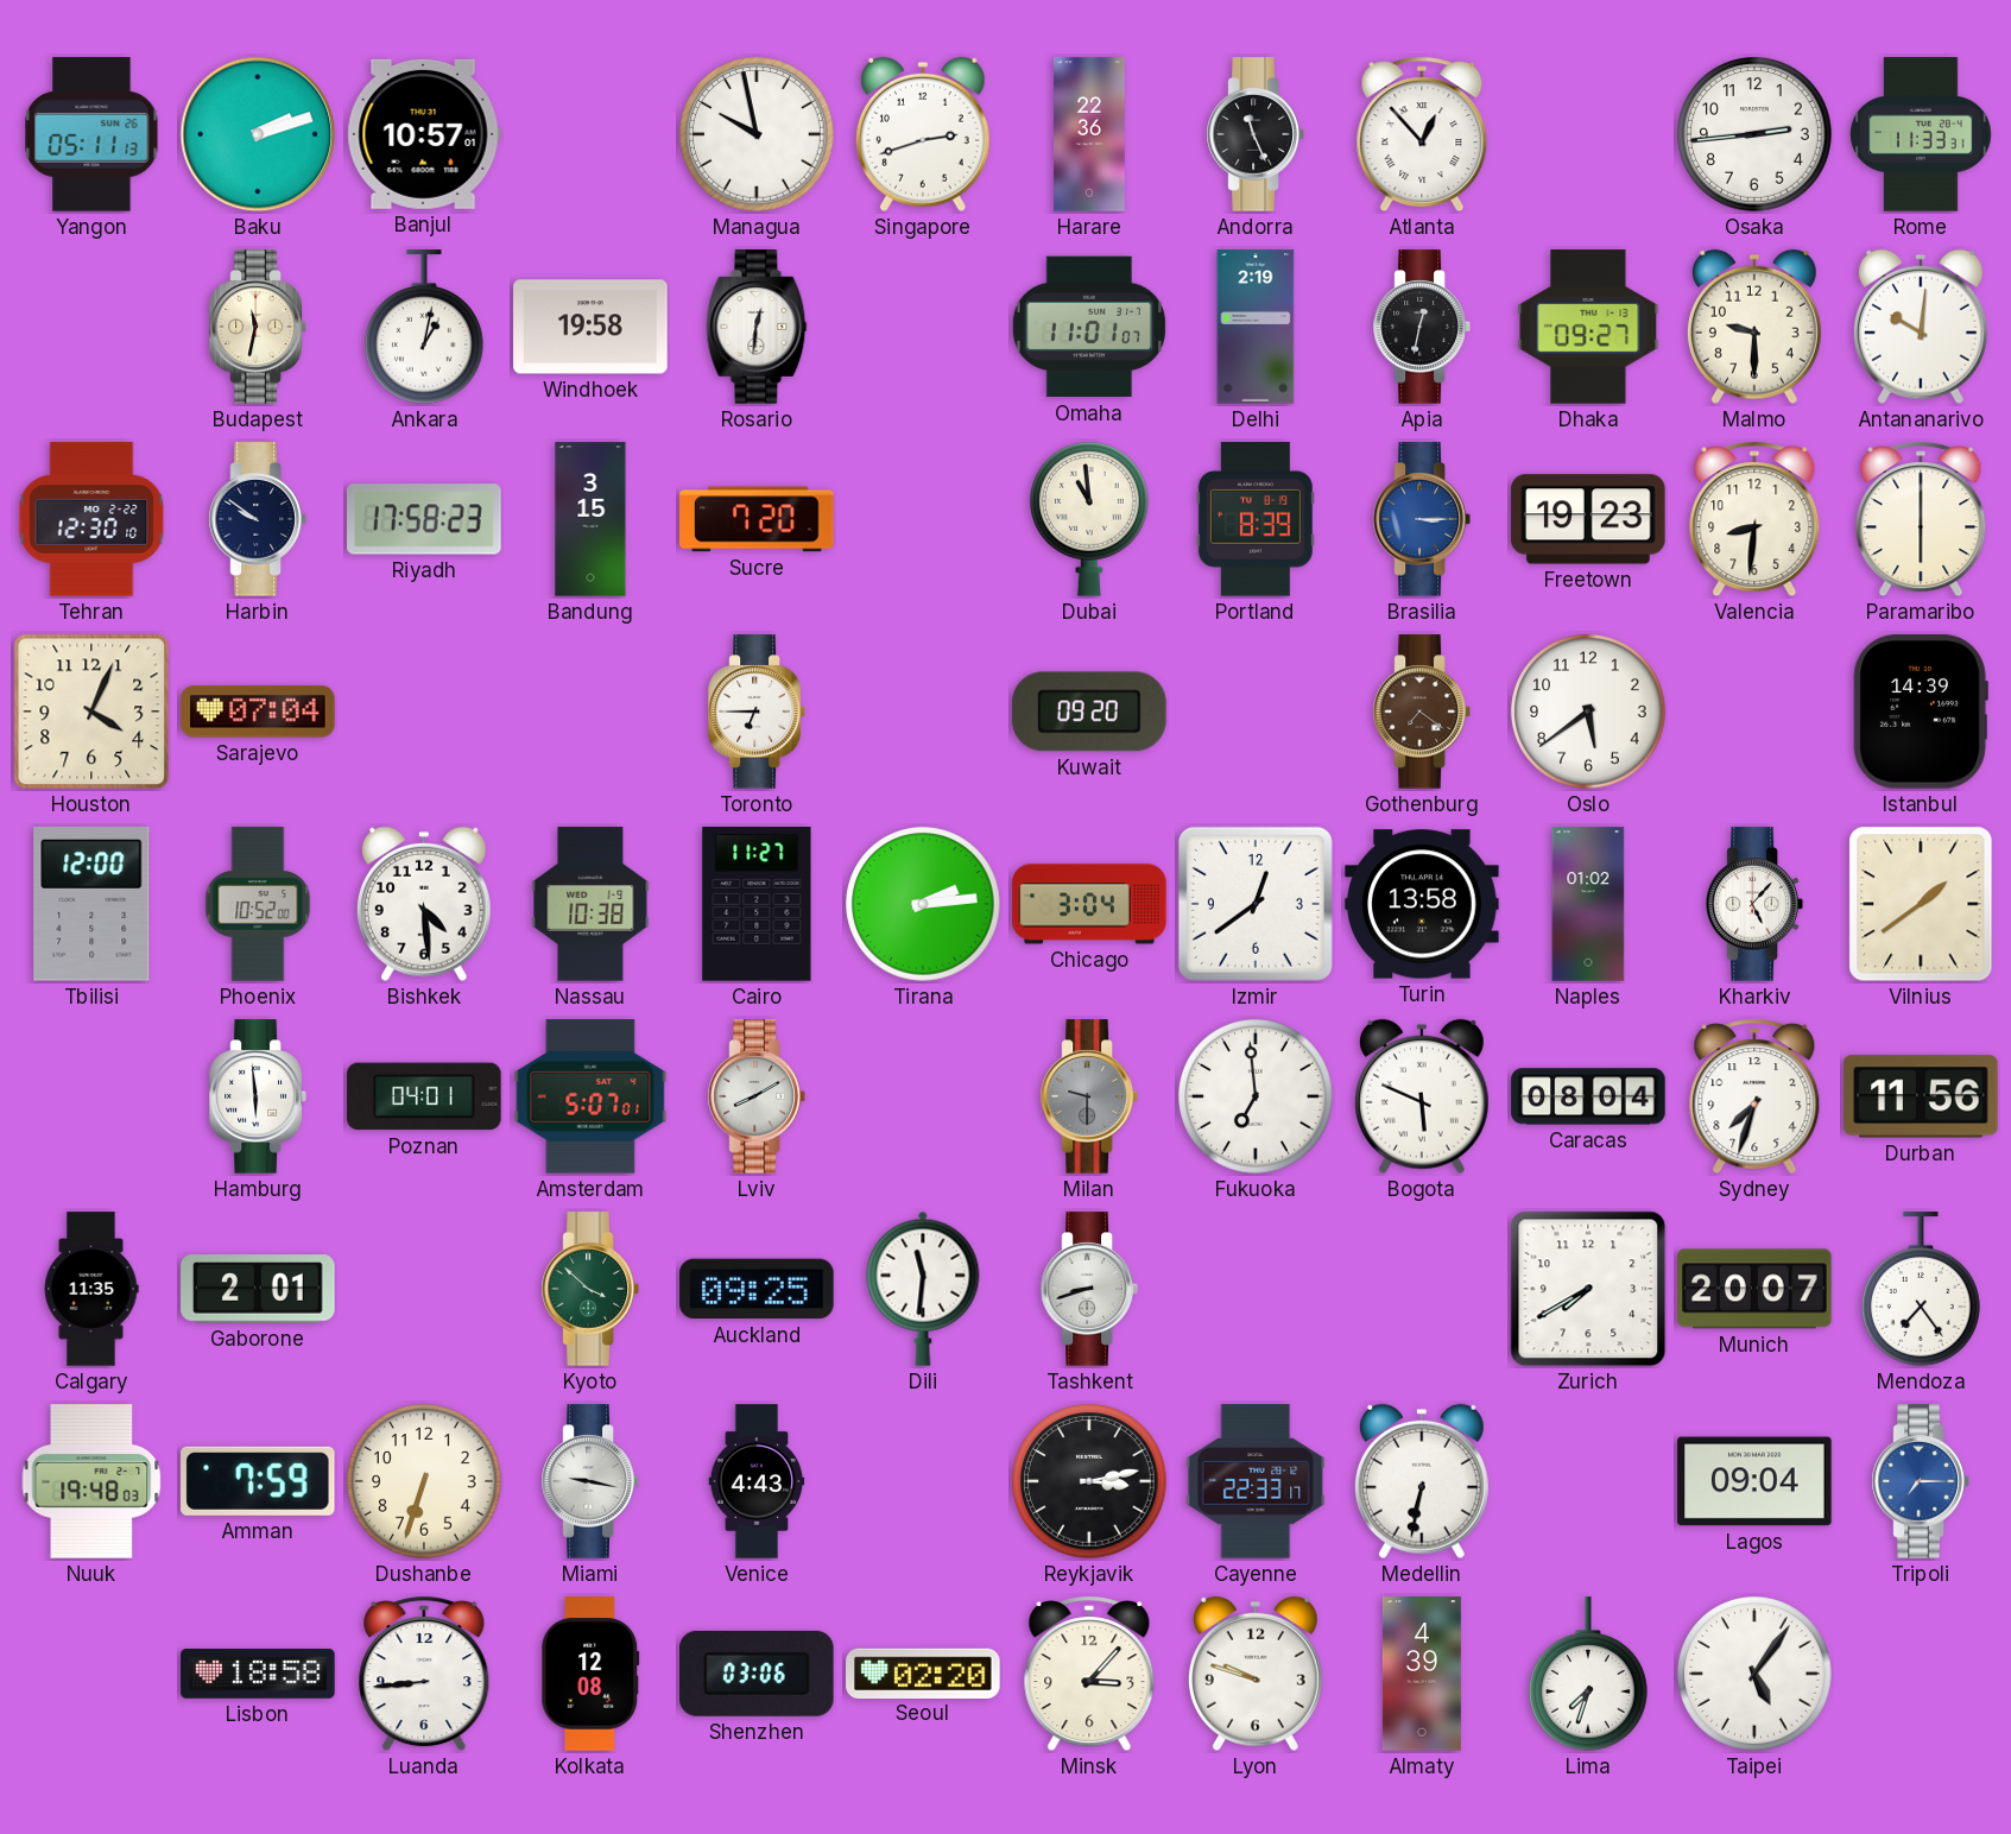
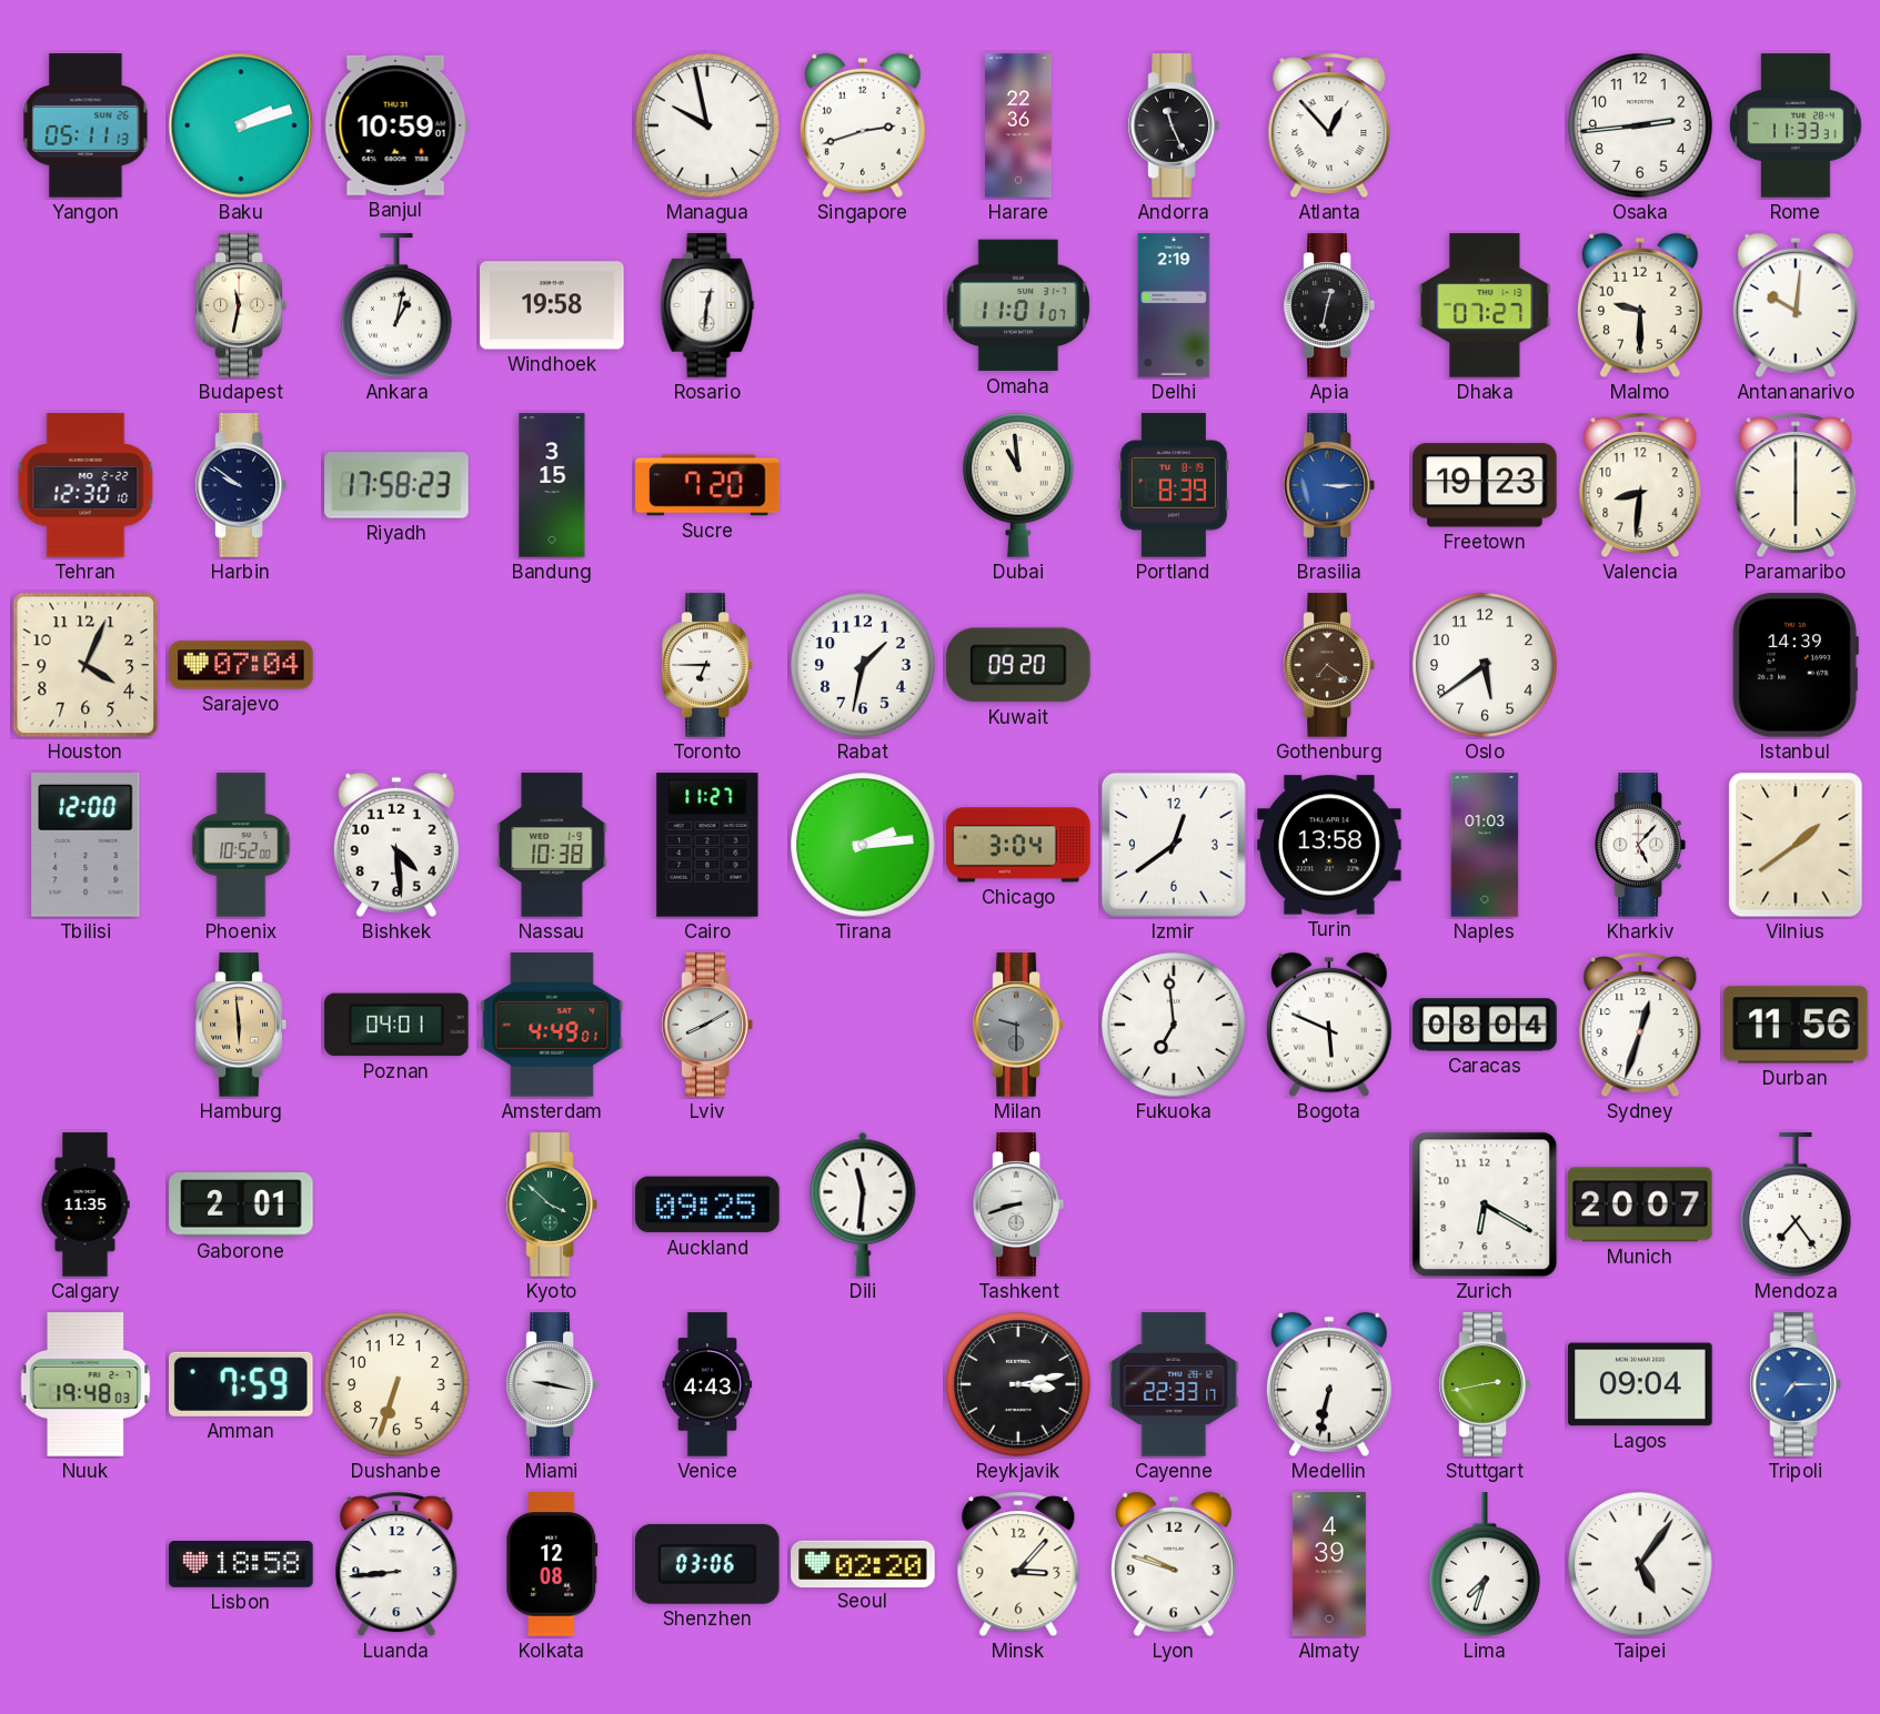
Banjul: 10:57 -> 10:59
Dhaka: 09:27 -> 07:27
Rabat: none -> 1:32
Naples: 01:02 -> 01:03
Hamburg dial: white -> champagne
Amsterdam: 5:07 -> 4:49
Sydney: 7:33 -> 12:33
Zurich: 7:40 -> 6:20
Stuttgart: none -> 2:43
